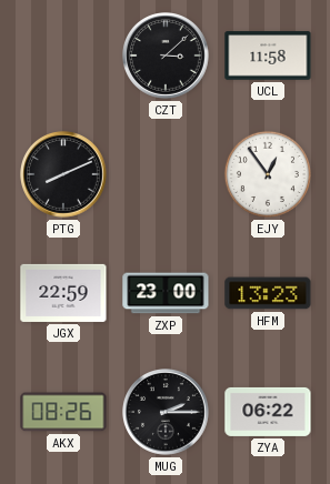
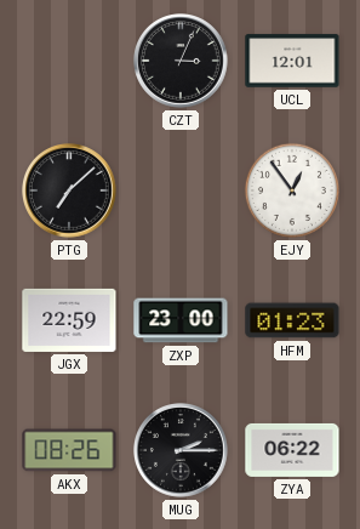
CZT: 3:08 -> 3:04
UCL: 11:58 -> 12:01
PTG: 8:11 -> 7:08
HFM: 13:23 -> 01:23
